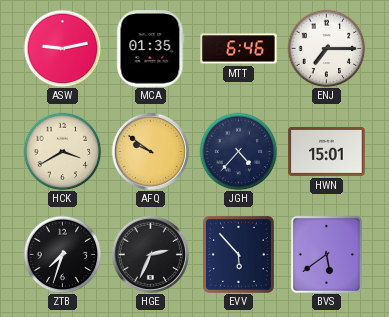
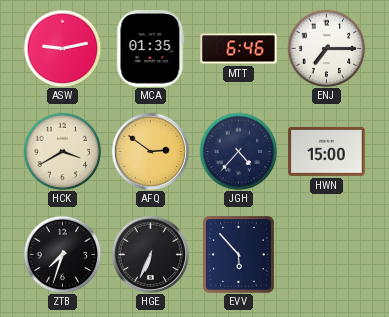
AFQ: 9:51 -> 2:51
HWN: 15:01 -> 15:00
HGE: 2:34 -> 6:34
BVS: 5:39 -> none
